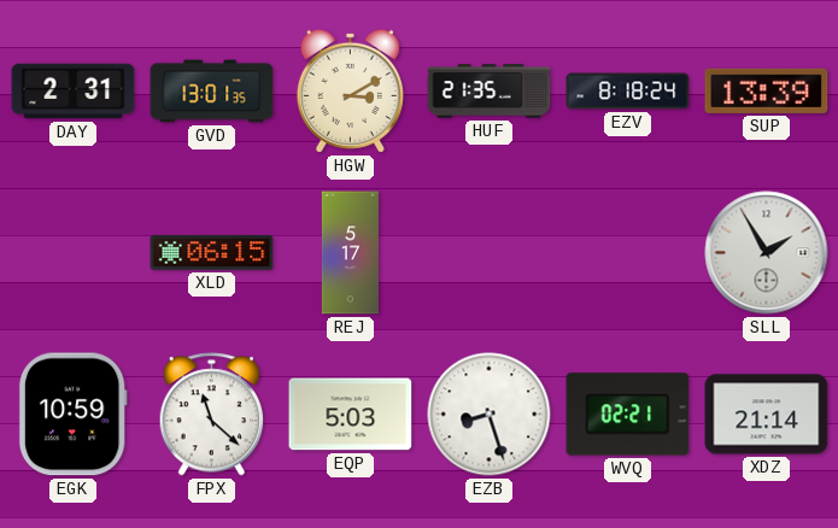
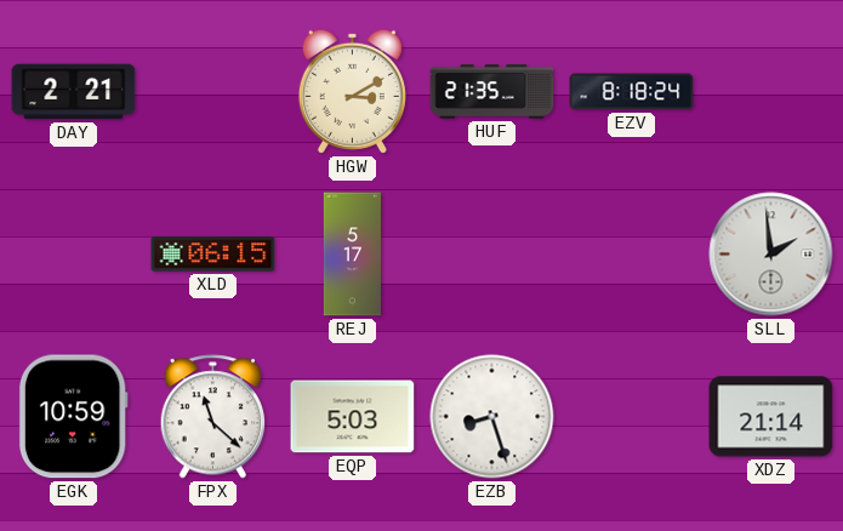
DAY: 2:31 -> 2:21
GVD: 13:01 -> none
SUP: 13:39 -> none
SLL: 1:55 -> 1:59
WVQ: 02:21 -> none
